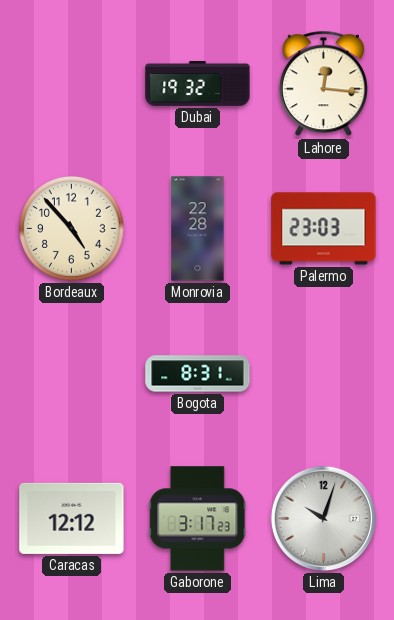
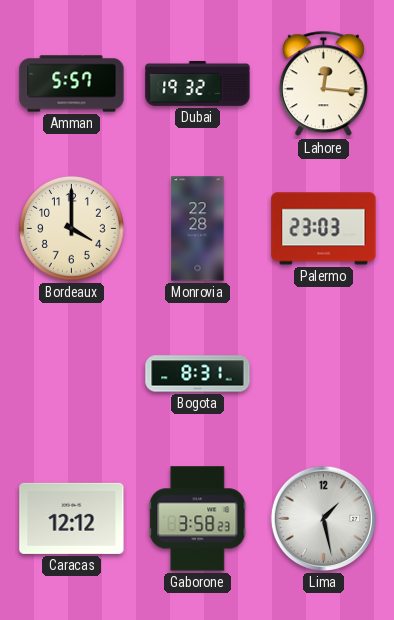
Amman: none -> 5:57
Bordeaux: 4:53 -> 4:00
Gaborone: 3:17 -> 3:58
Lima: 10:03 -> 1:28
